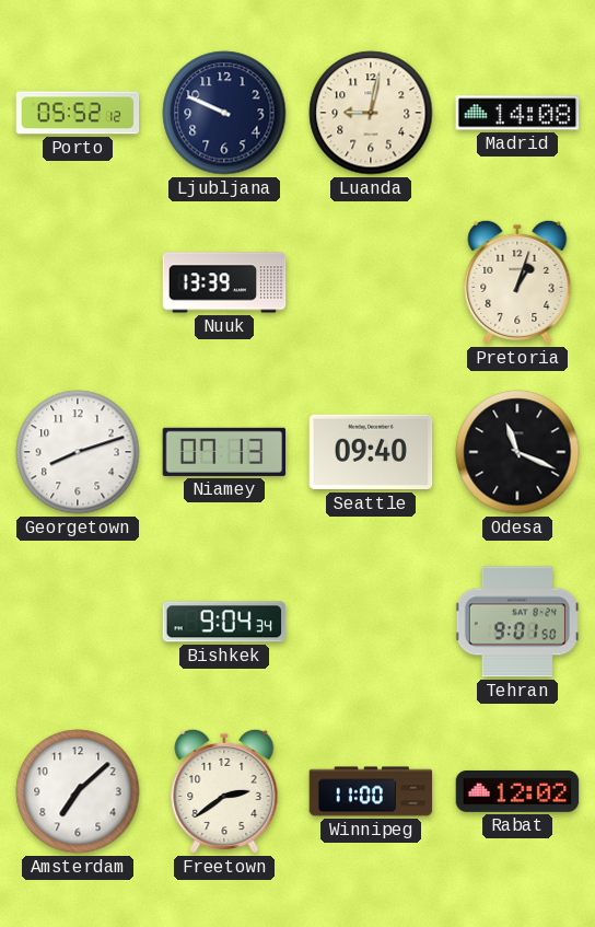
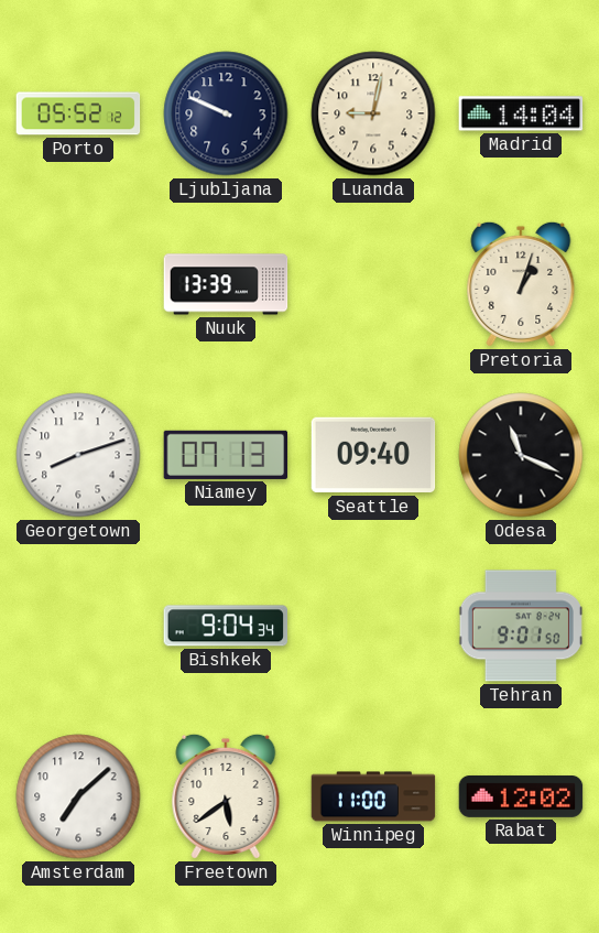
Madrid: 14:08 -> 14:04
Freetown: 2:39 -> 5:39
